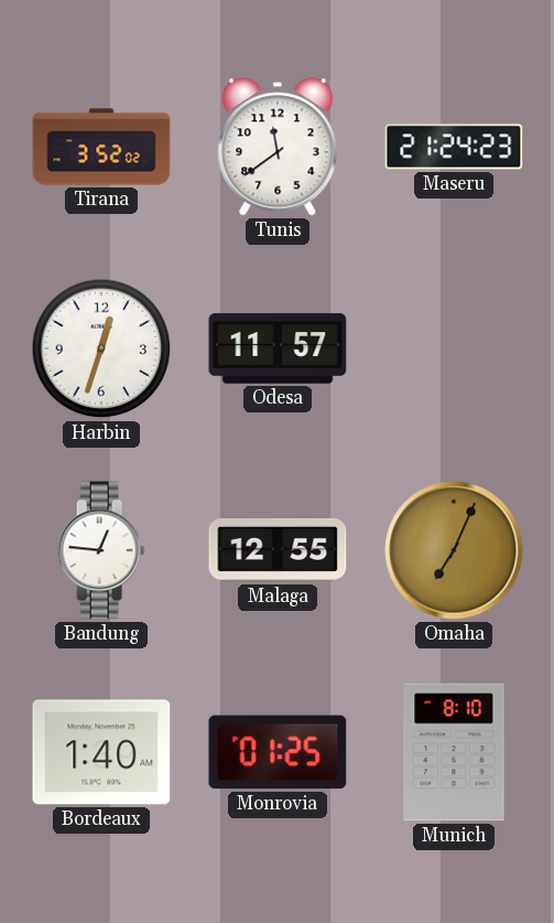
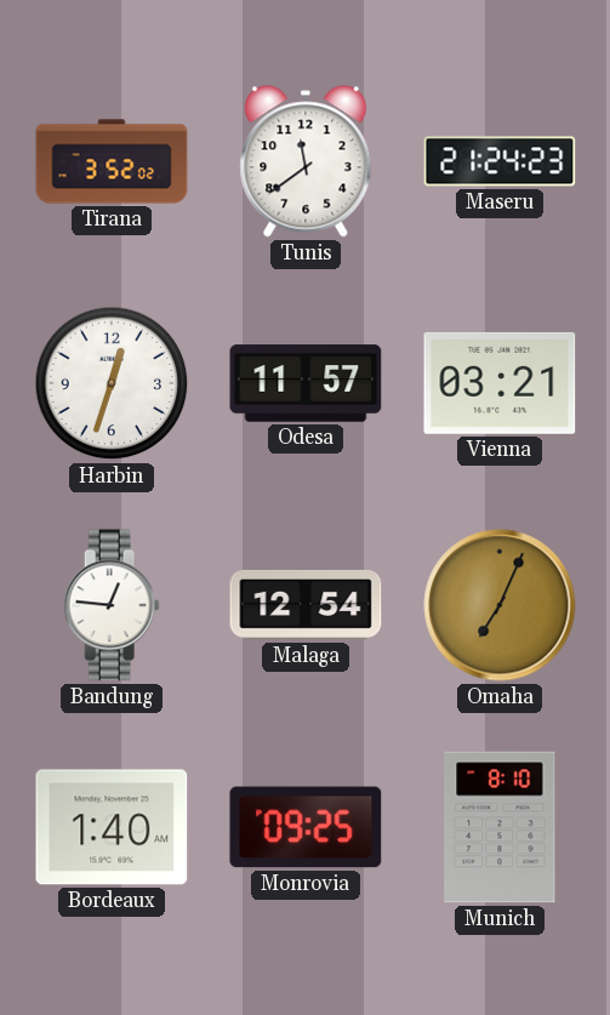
Vienna: none -> 03:21
Malaga: 12:55 -> 12:54
Monrovia: 01:25 -> 09:25
